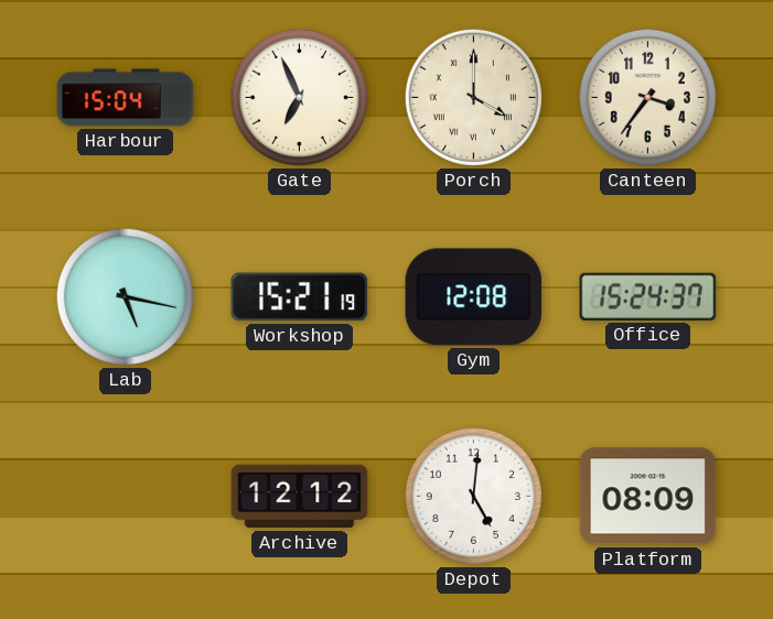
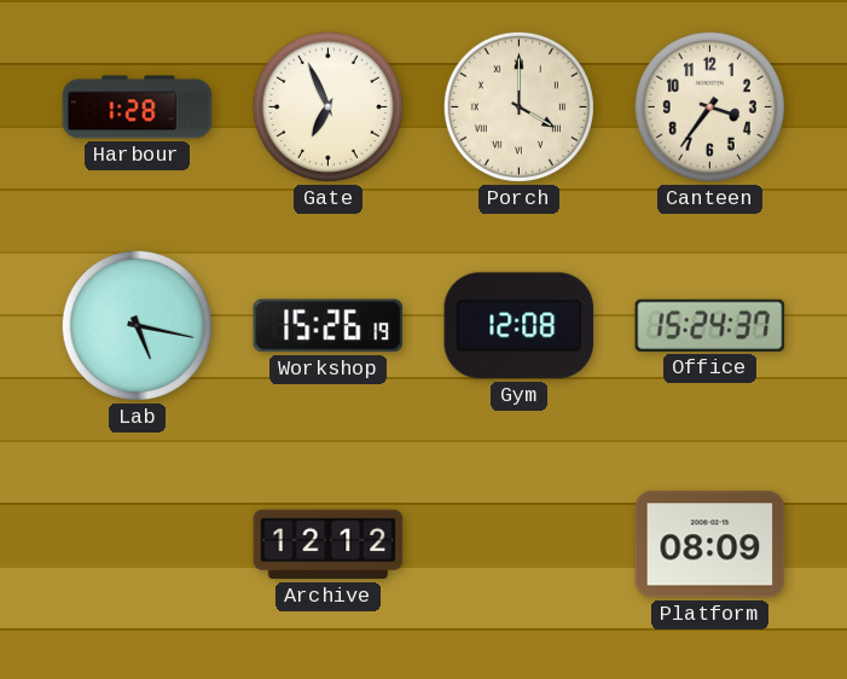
Harbour: 15:04 -> 1:28
Workshop: 15:21 -> 15:26
Depot: 5:01 -> none
